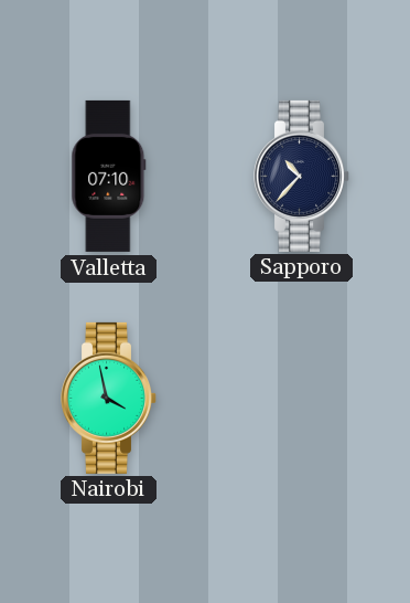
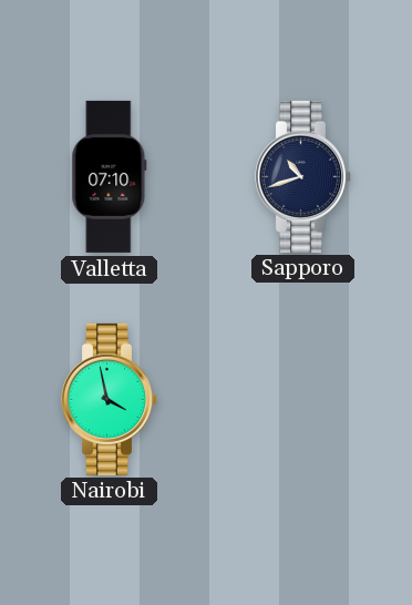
Sapporo: 10:37 -> 10:42
